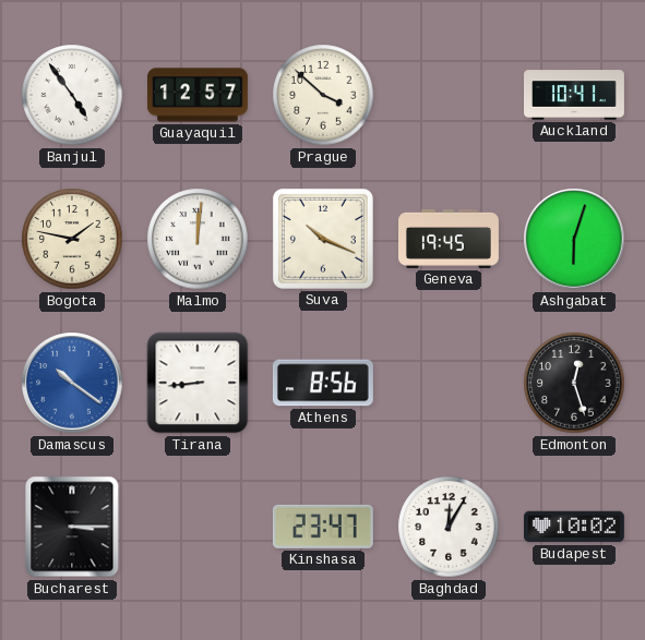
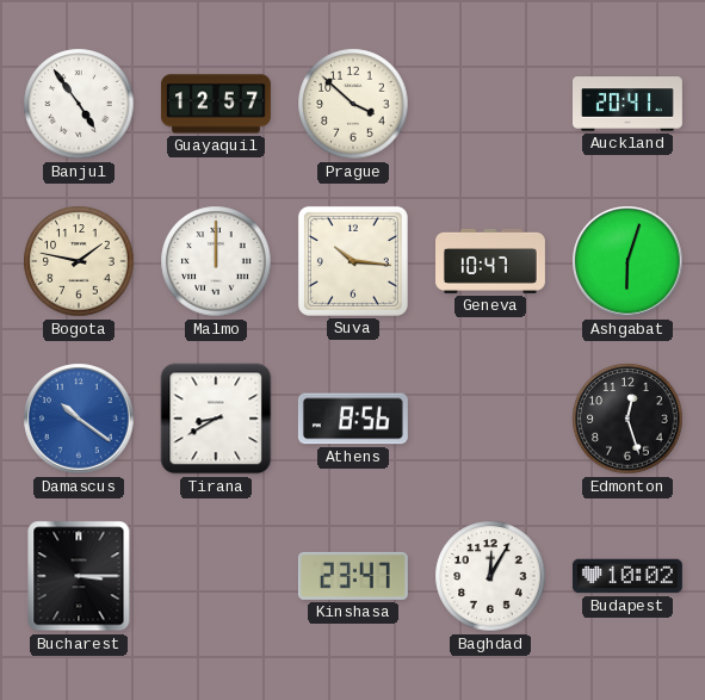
Auckland: 10:41 -> 20:41
Malmo: 12:01 -> 12:00
Suva: 10:19 -> 10:16
Geneva: 19:45 -> 10:47
Tirana: 8:44 -> 8:40
